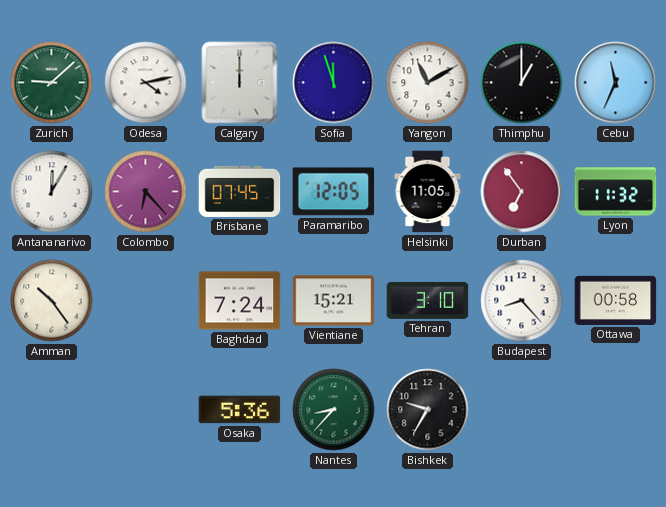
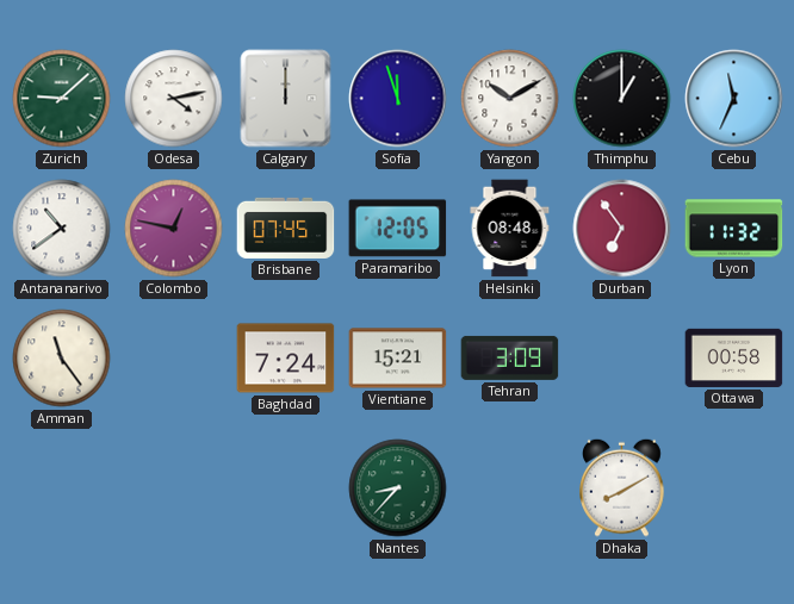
Yangon: 11:10 -> 10:10
Antananarivo: 12:05 -> 10:39
Colombo: 6:23 -> 12:47
Helsinki: 11:05 -> 08:48
Amman: 10:24 -> 11:24
Tehran: 3:10 -> 3:09
Budapest: 8:23 -> none
Osaka: 5:36 -> none
Bishkek: 9:35 -> none
Dhaka: none -> 8:10
